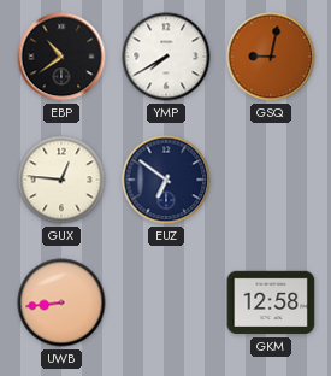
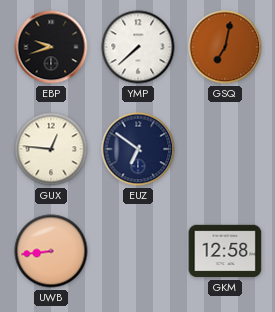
EBP: 10:39 -> 9:42
YMP: 7:40 -> 7:38
GSQ: 9:02 -> 7:02
